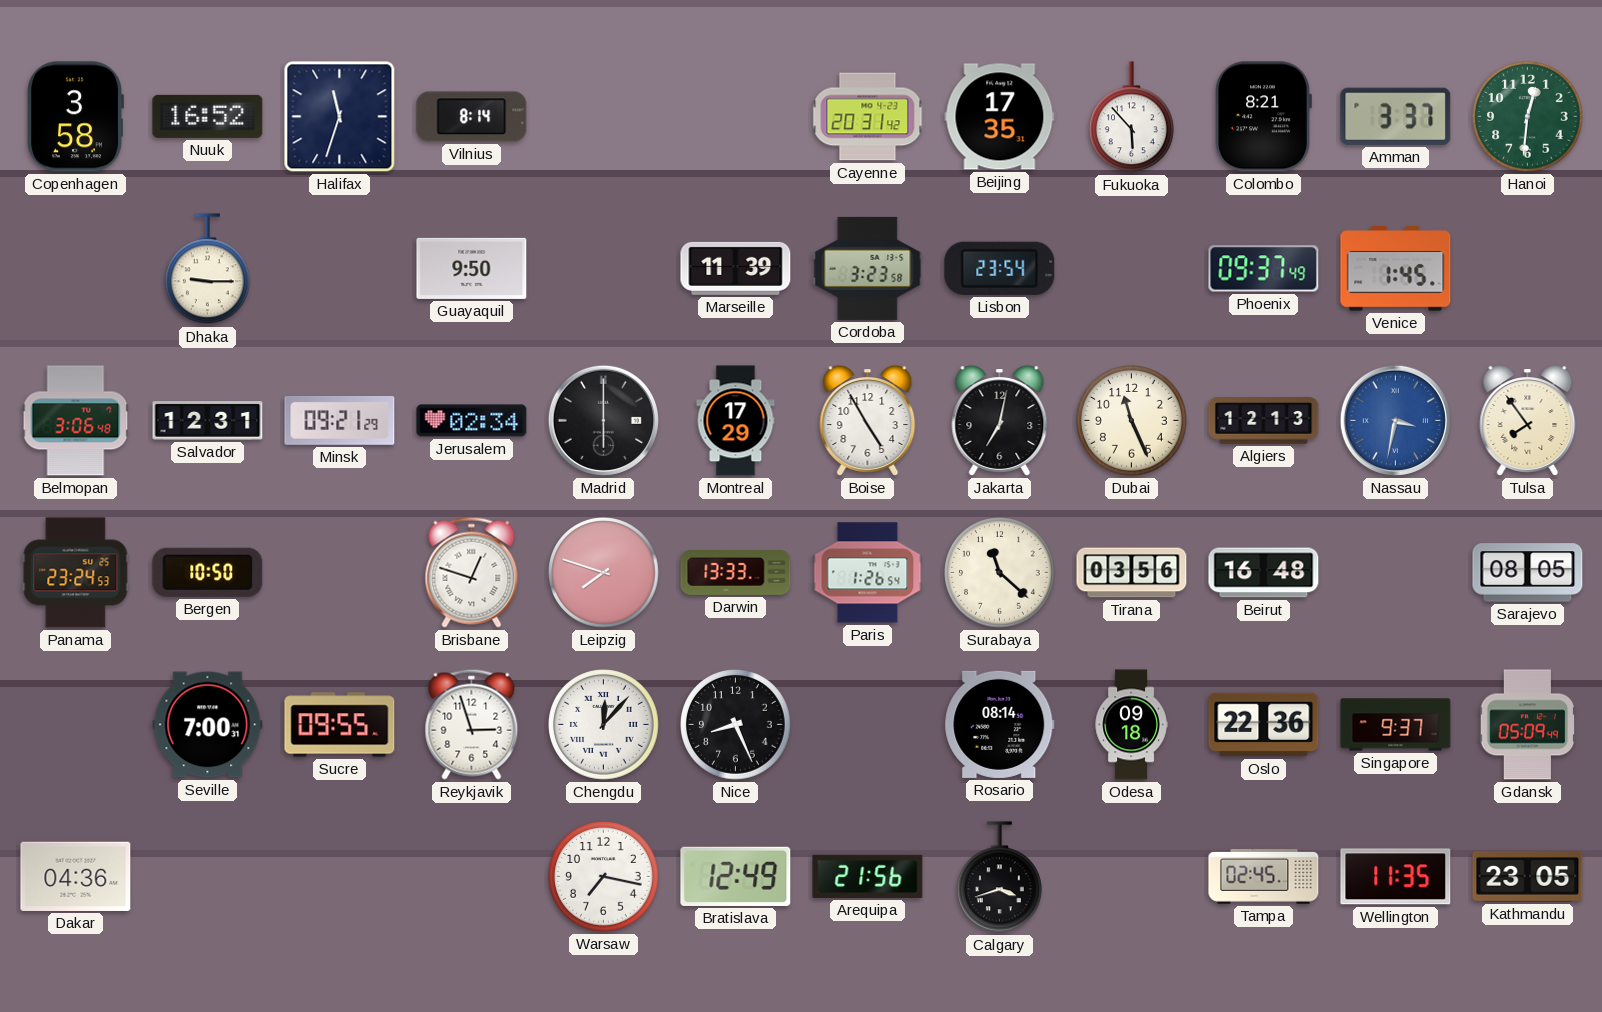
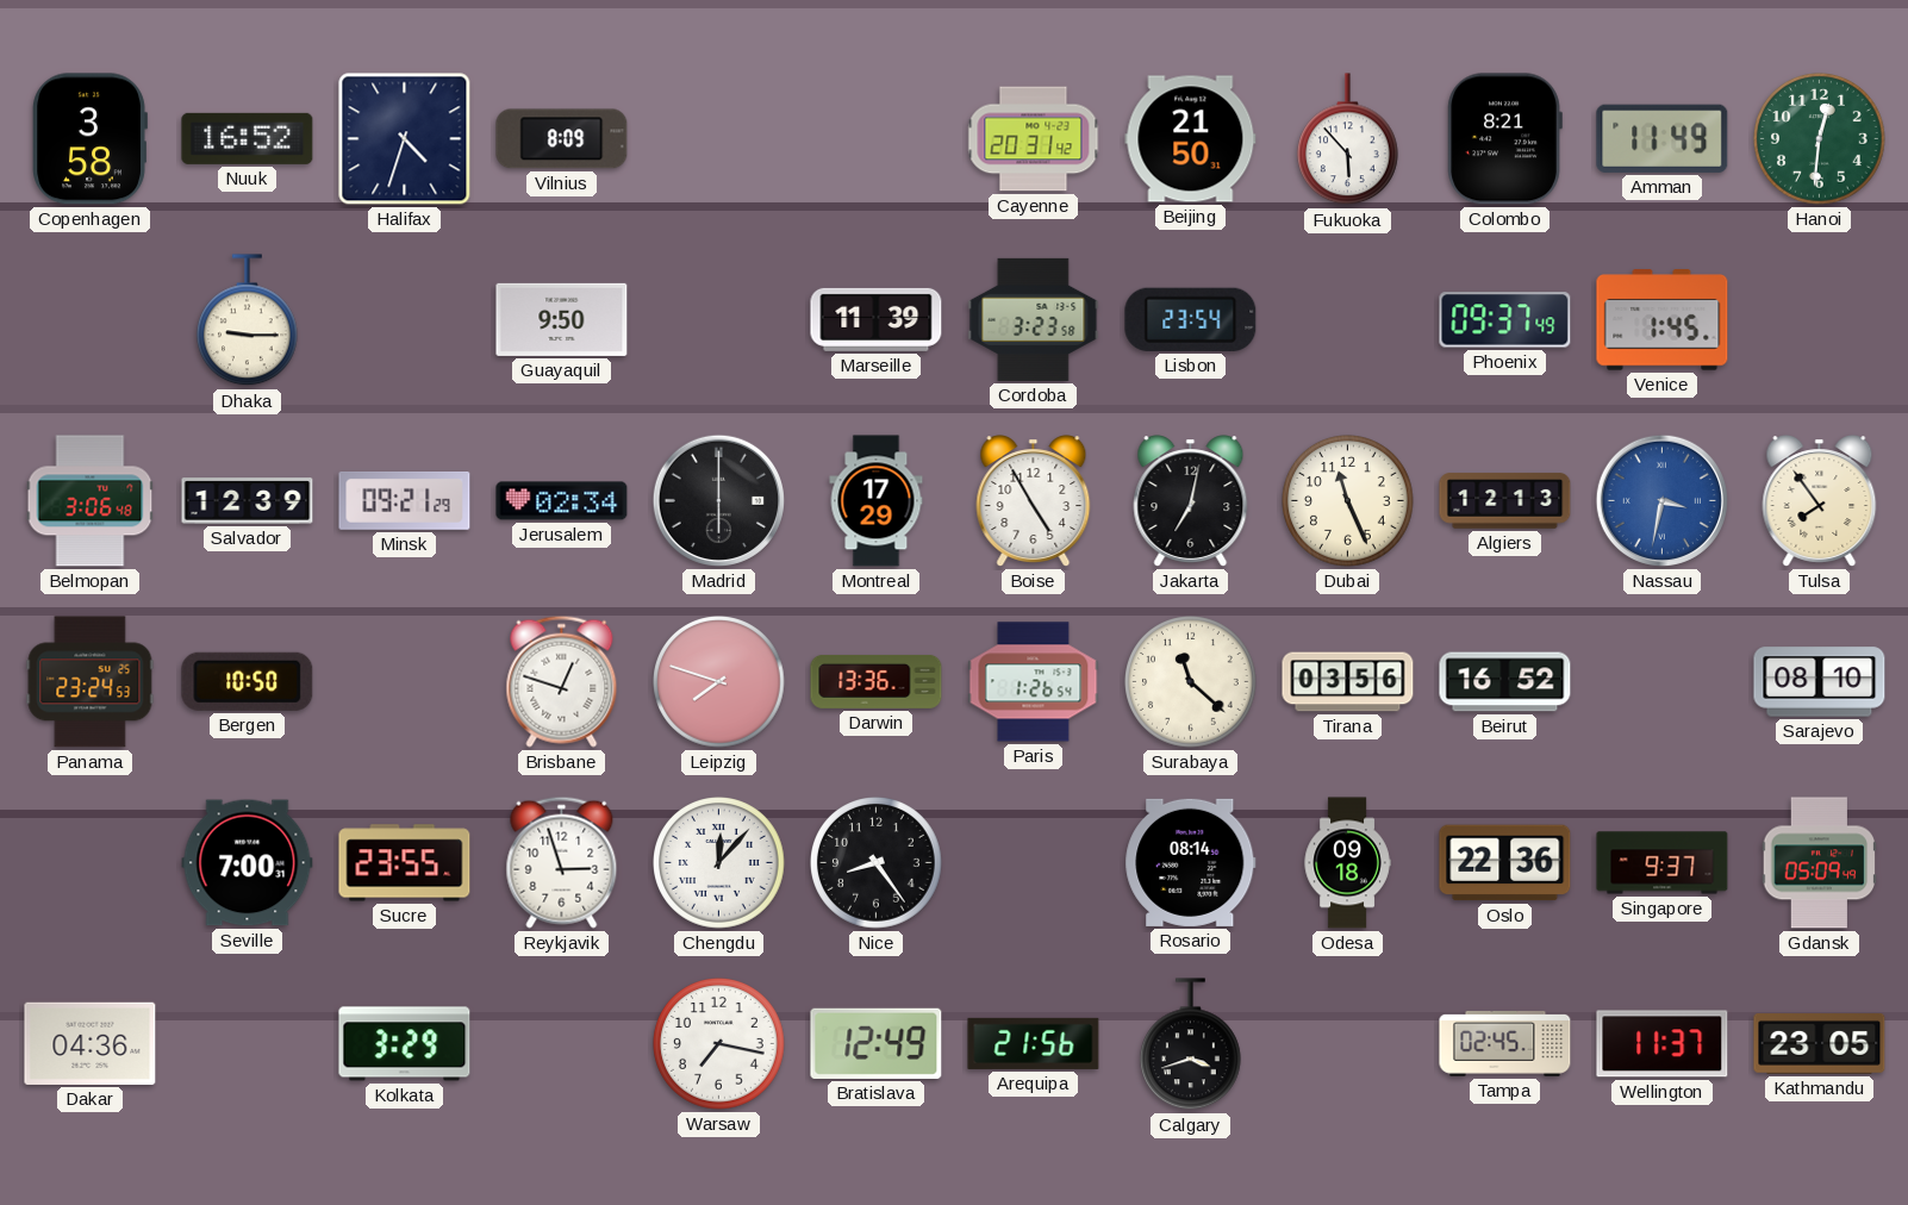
Halifax: 11:33 -> 4:33
Vilnius: 8:14 -> 8:09
Beijing: 17:35 -> 21:50
Amman: 3:37 -> 11:49
Salvador: 12:31 -> 12:39
Darwin: 13:33 -> 13:36
Beirut: 16:48 -> 16:52
Sarajevo: 08:05 -> 08:10
Sucre: 09:55 -> 23:55
Nice: 8:26 -> 8:24
Kolkata: none -> 3:29
Wellington: 11:35 -> 11:37
